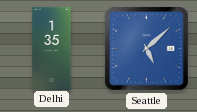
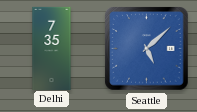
Delhi: 1:35 -> 7:35
